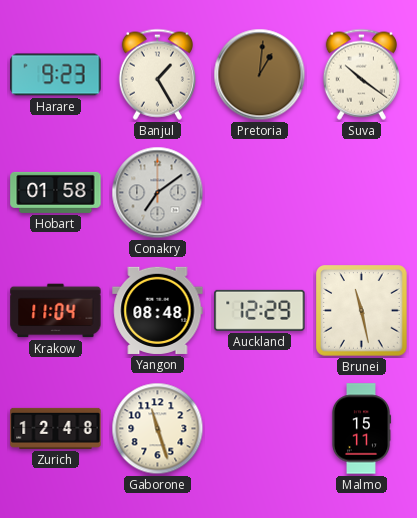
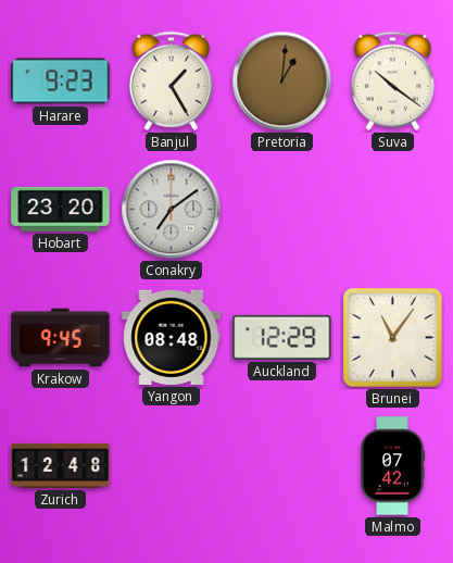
Hobart: 01:58 -> 23:20
Krakow: 11:04 -> 9:45
Brunei: 11:28 -> 11:06
Gaborone: 11:27 -> none
Malmo: 15:11 -> 07:42
